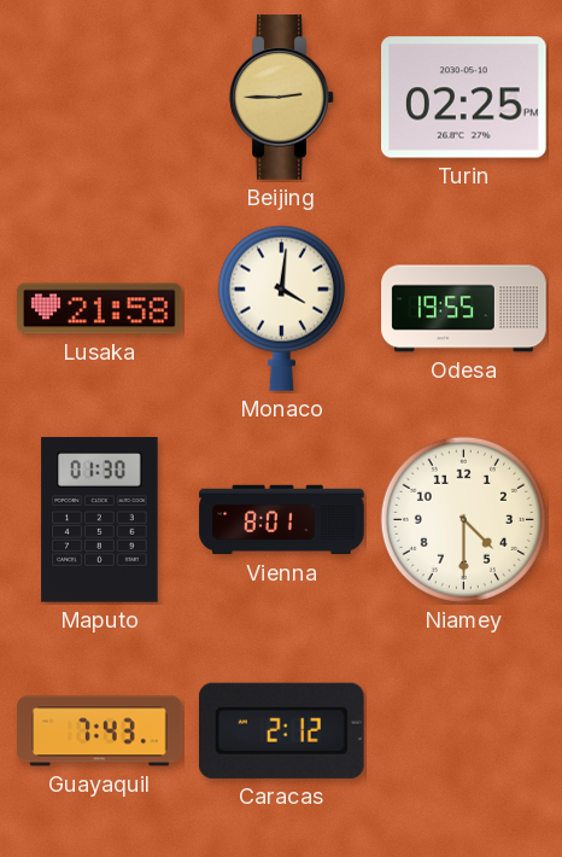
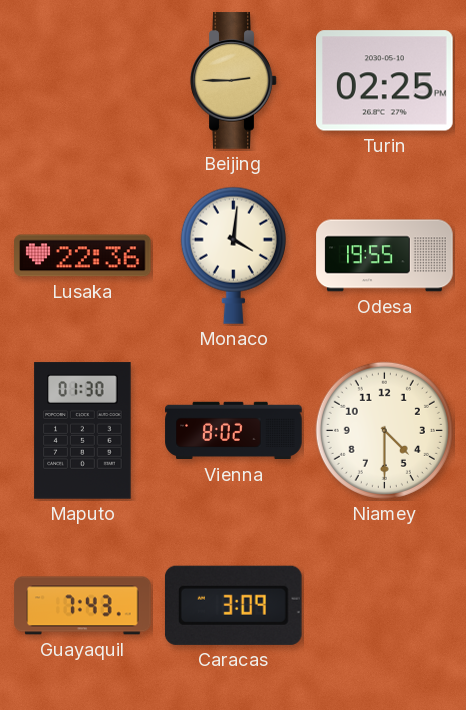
Lusaka: 21:58 -> 22:36
Vienna: 8:01 -> 8:02
Caracas: 2:12 -> 3:09
